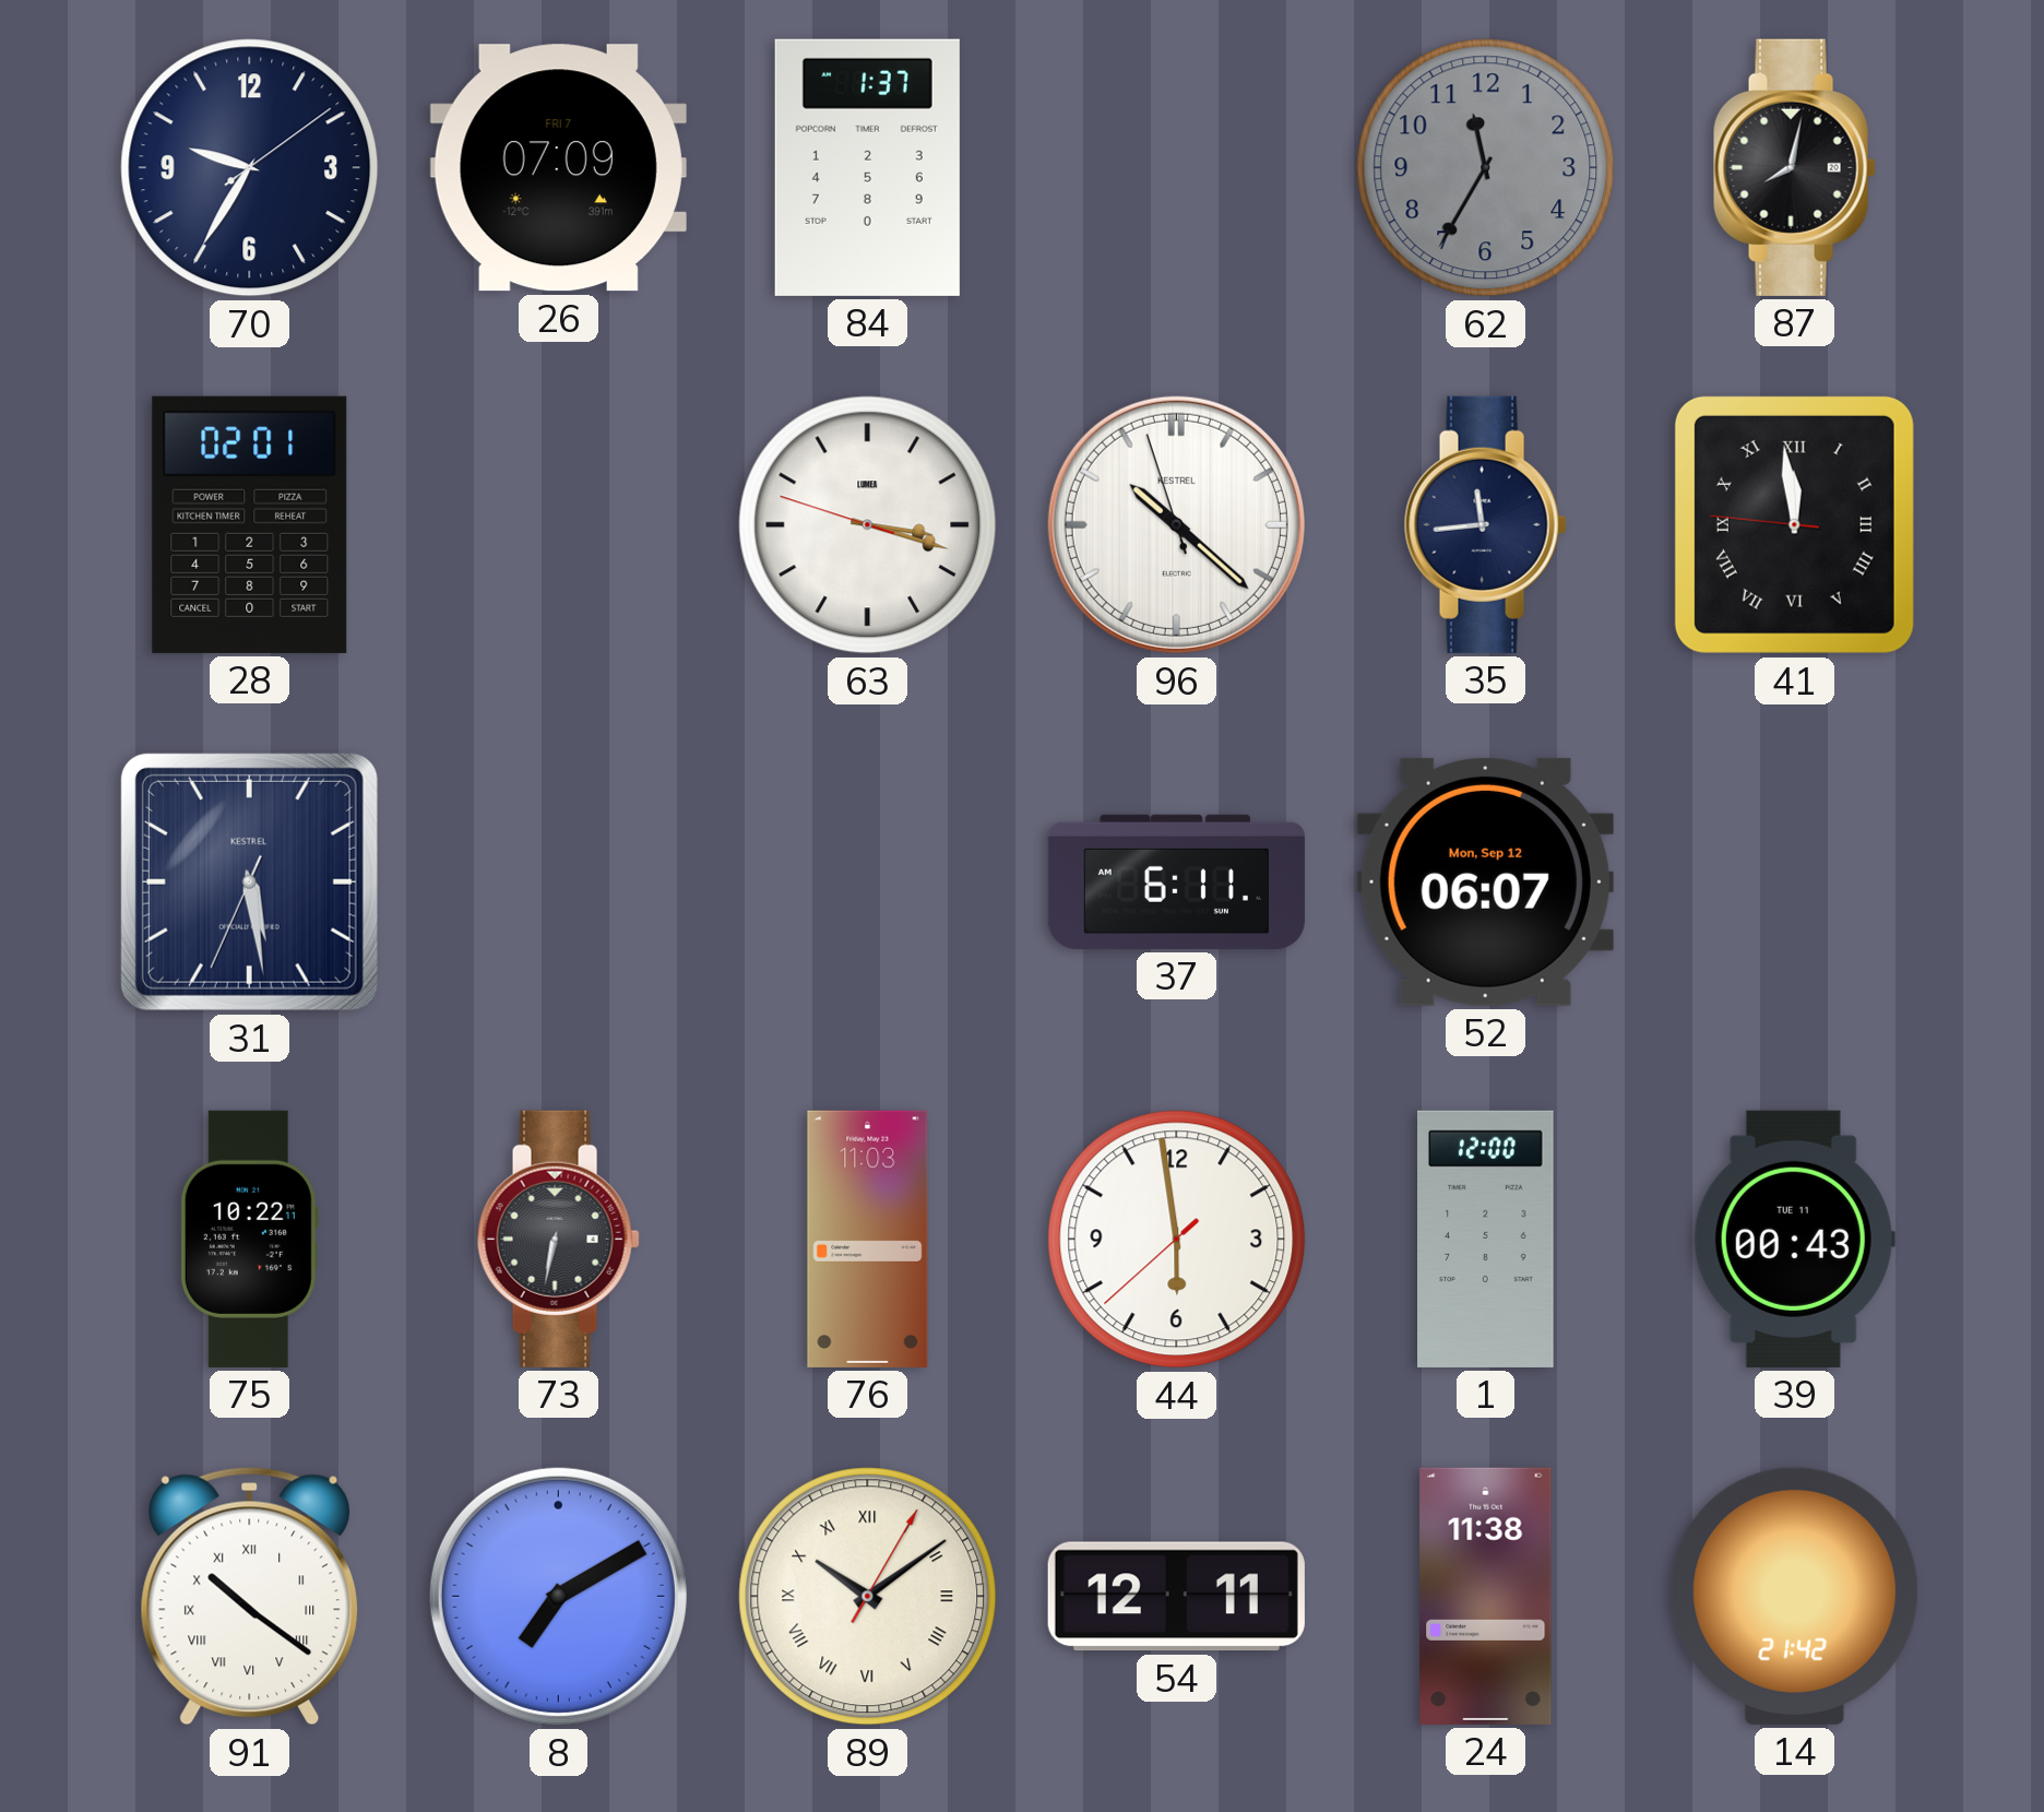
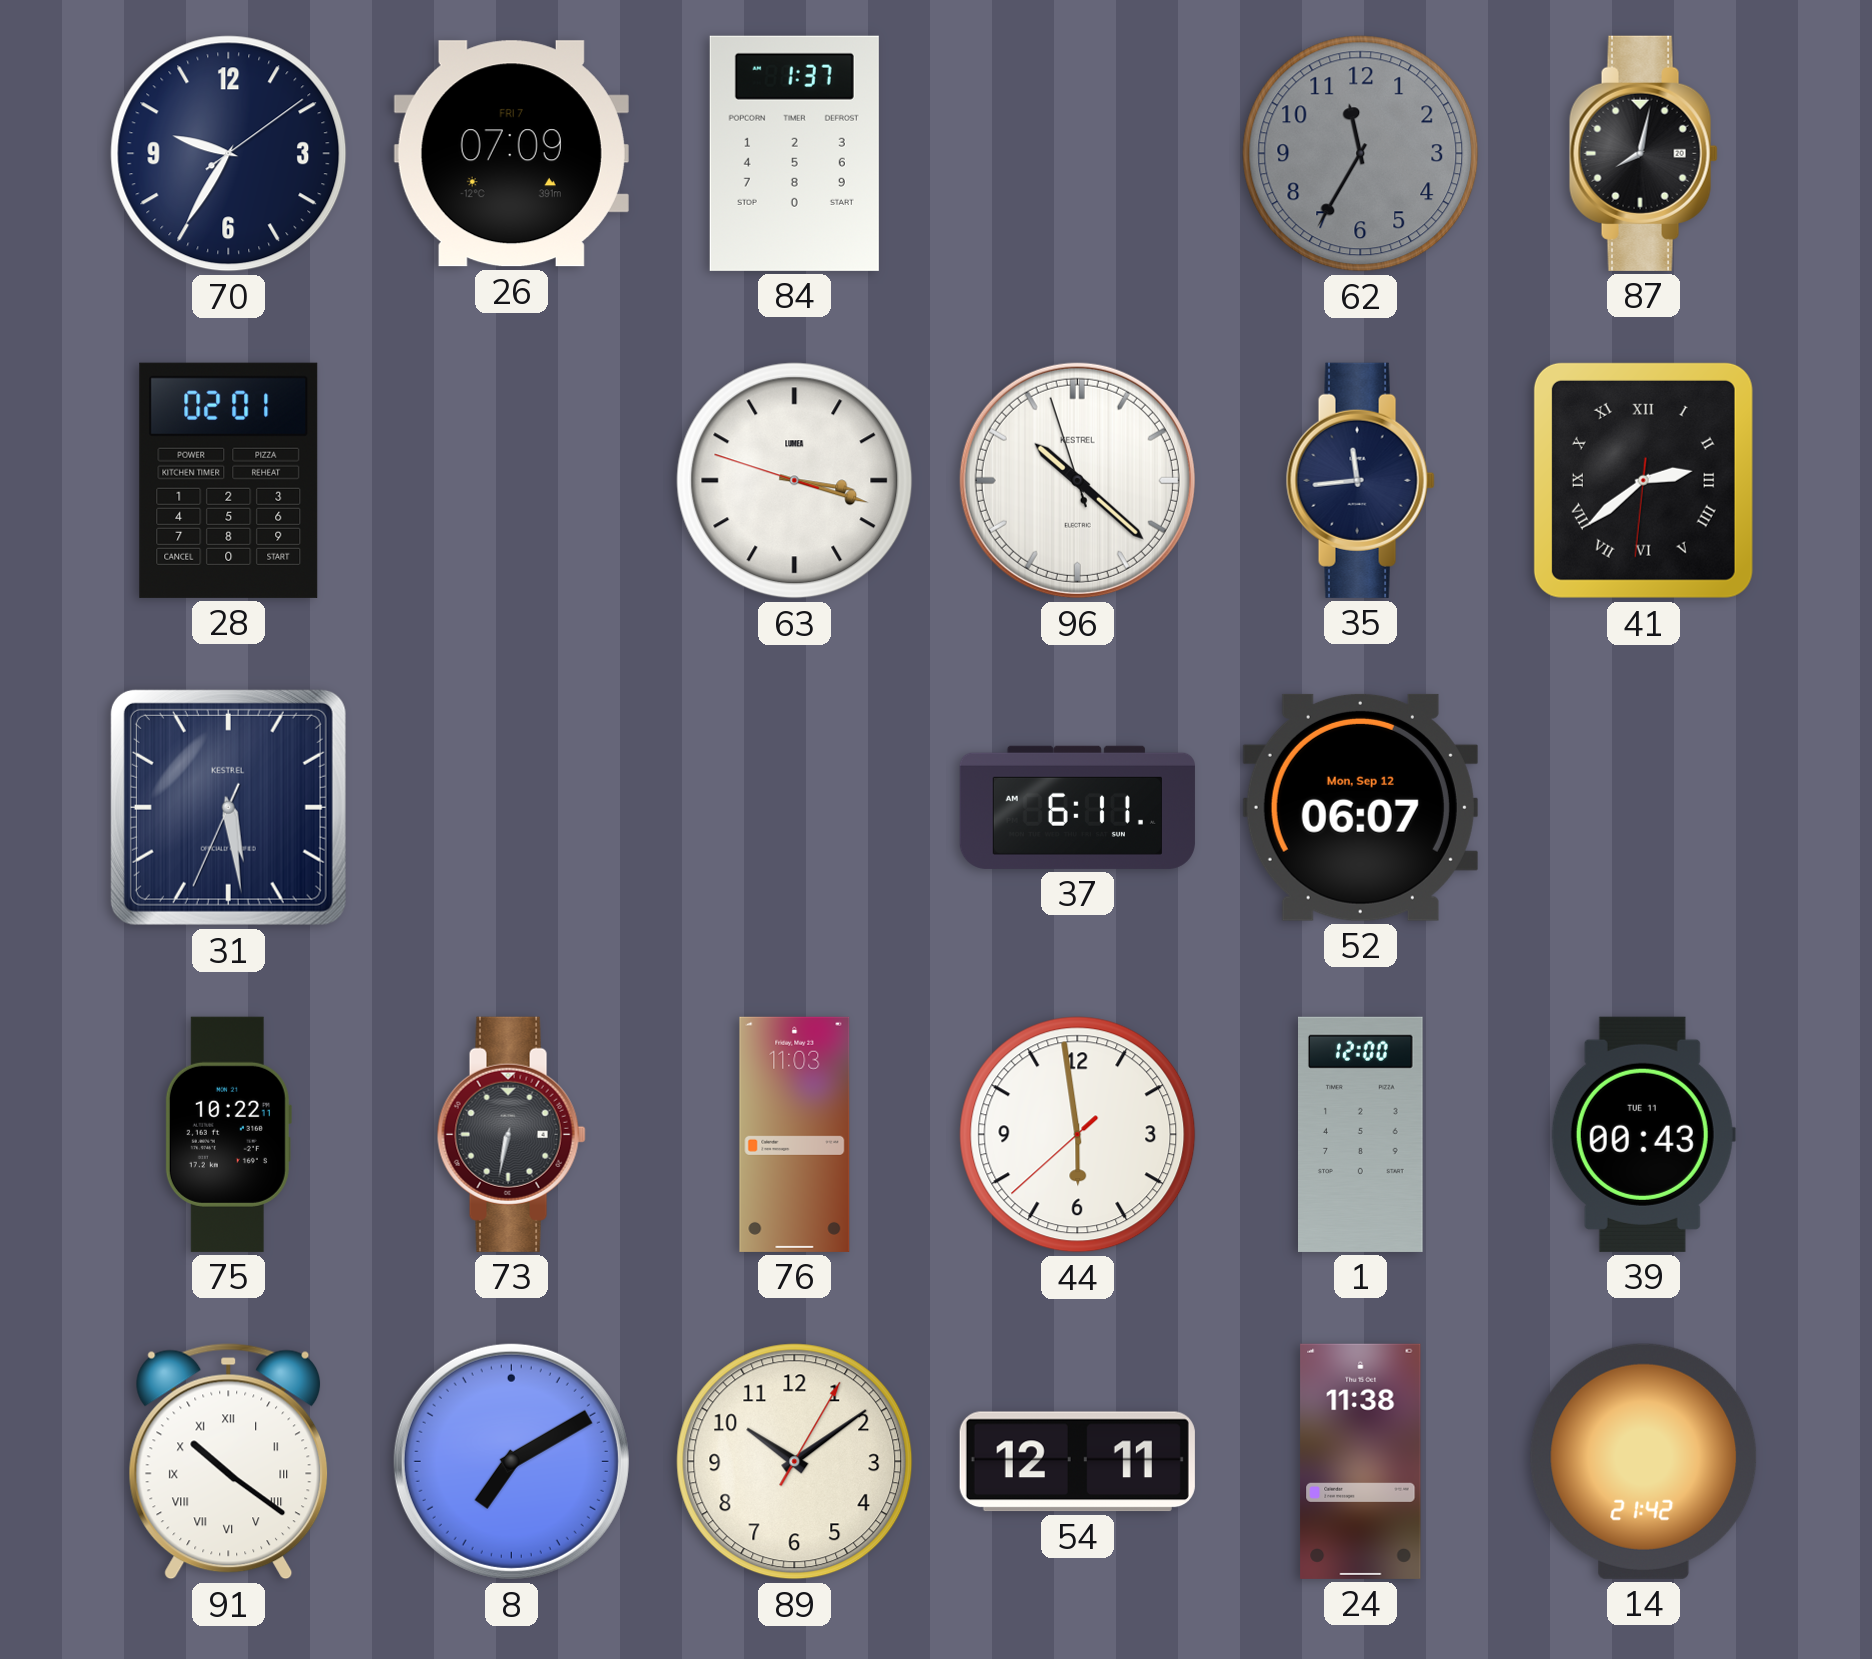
41: 11:58 -> 2:38
89 numerals: Roman -> Arabic
